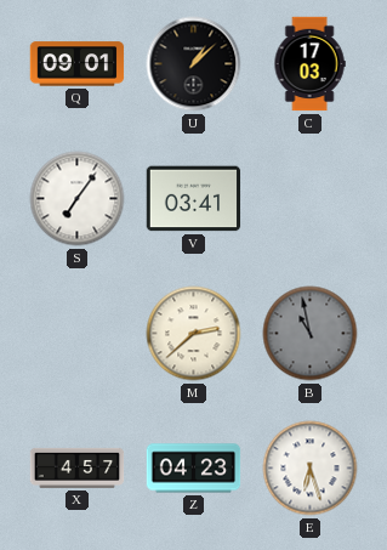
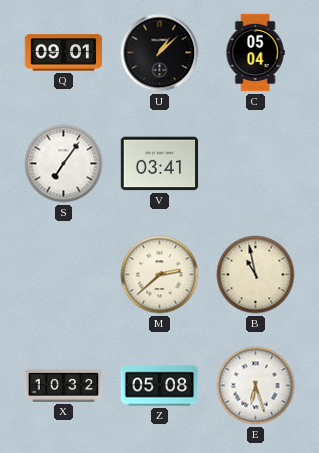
C: 17:03 -> 05:04
B dial: grey -> cream
X: 4:57 -> 10:32
Z: 04:23 -> 05:08
